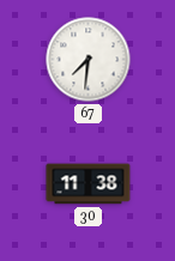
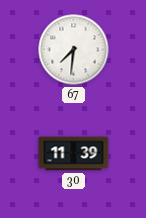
30: 11:38 -> 11:39
